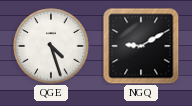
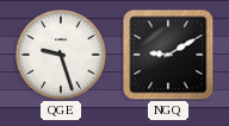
QGE: 4:27 -> 9:27
